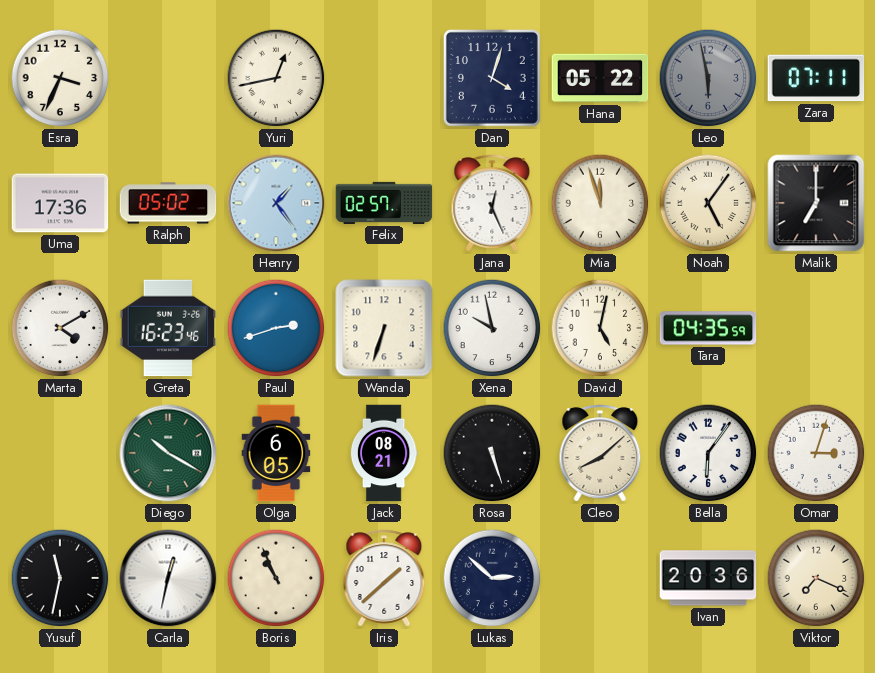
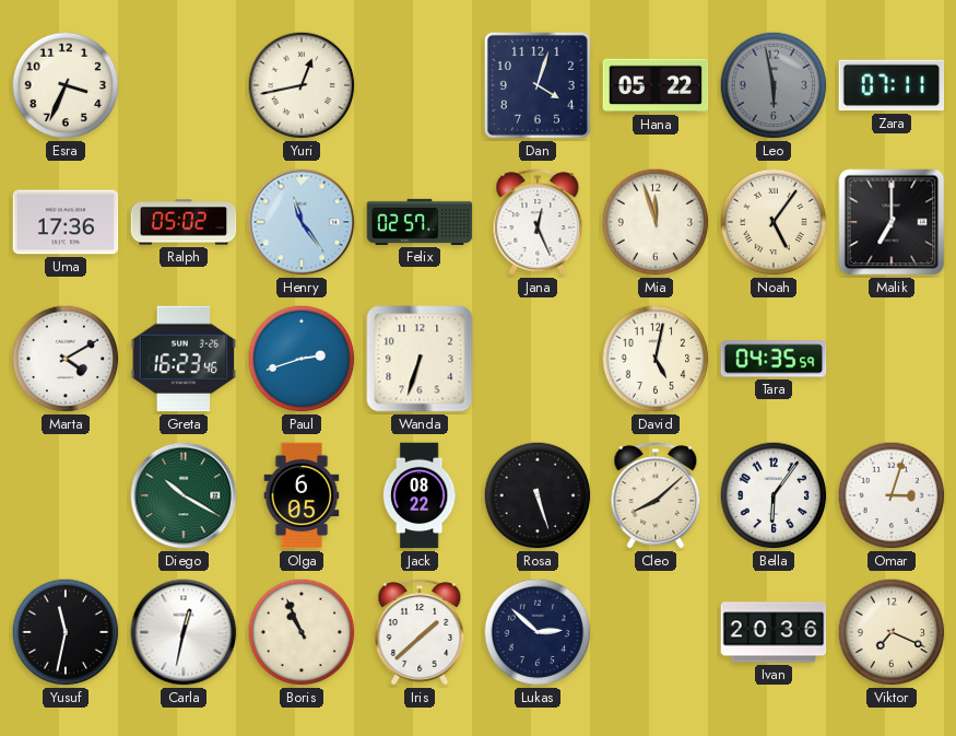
Henry: 1:24 -> 11:24
Xena: 9:58 -> none
Jack: 08:21 -> 08:22
